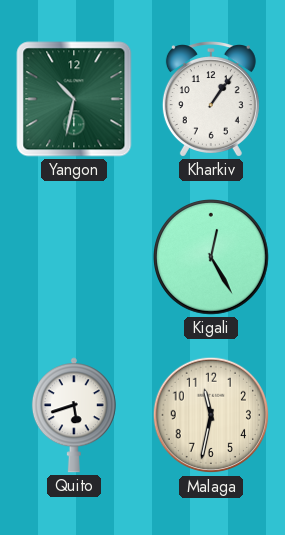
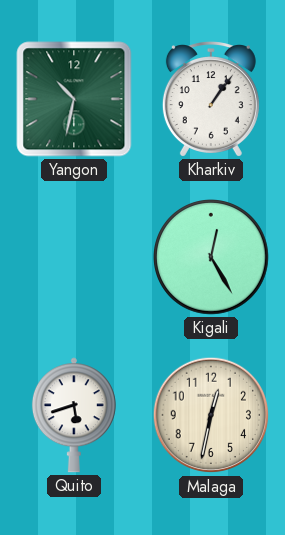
Malaga: 11:32 -> 12:32
